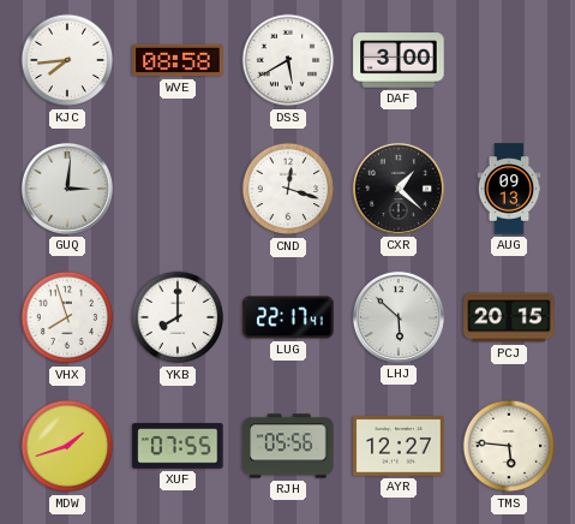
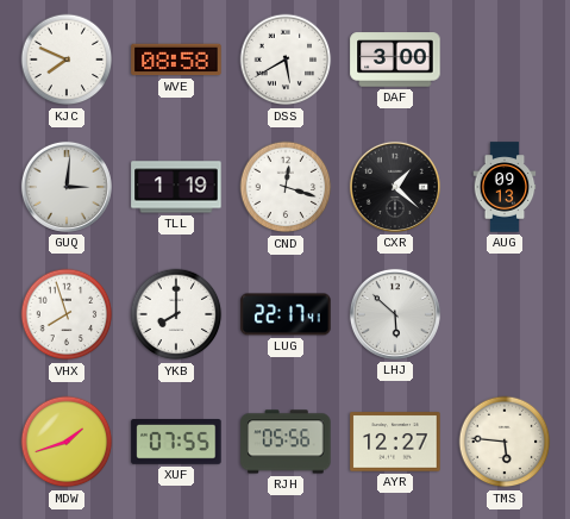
KJC: 7:44 -> 7:49
TLL: none -> 1:19
PCJ: 20:15 -> none
